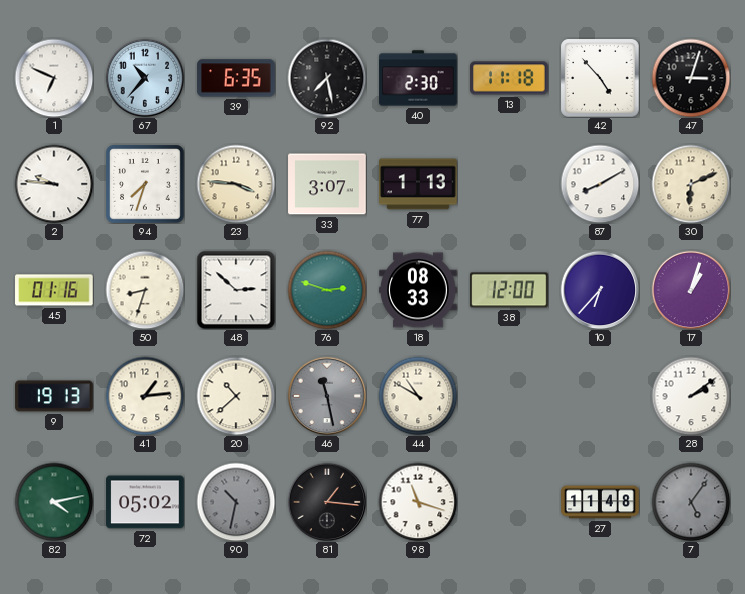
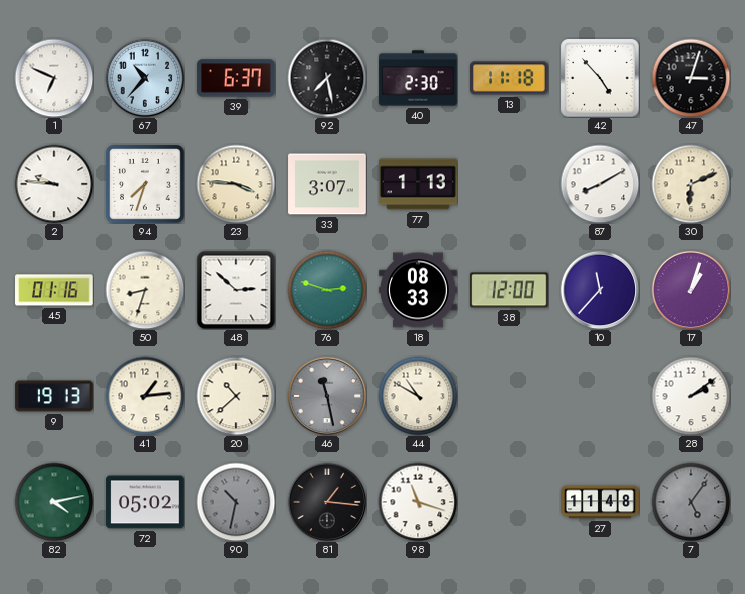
39: 6:35 -> 6:37
10: 6:37 -> 11:37
